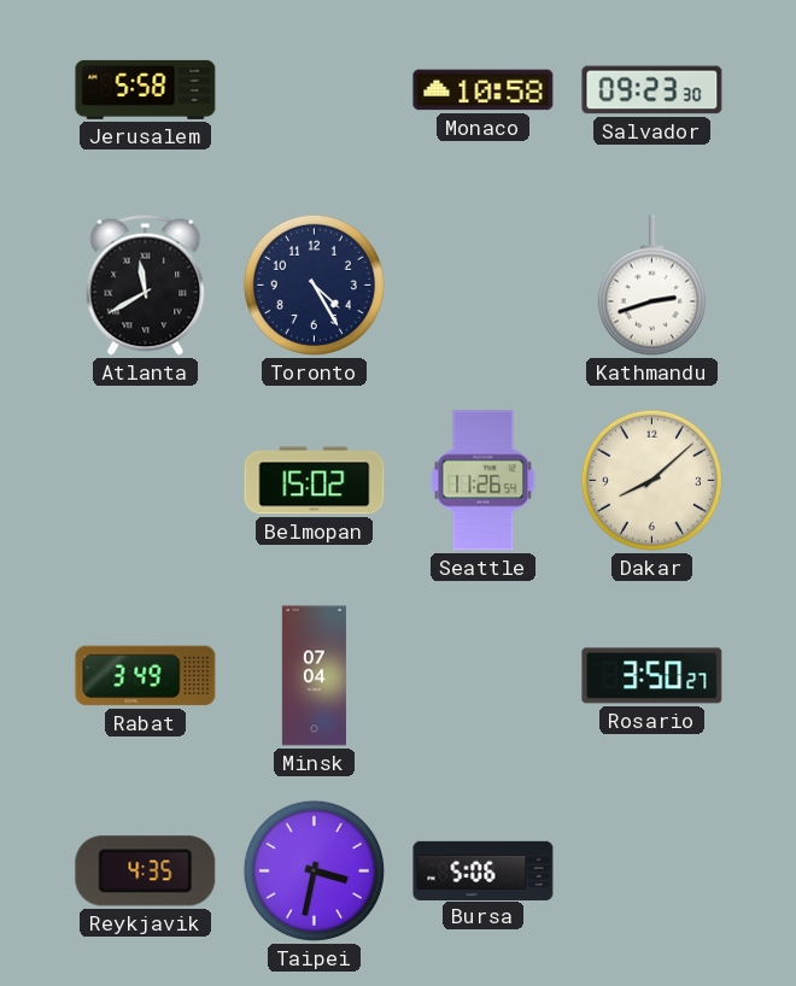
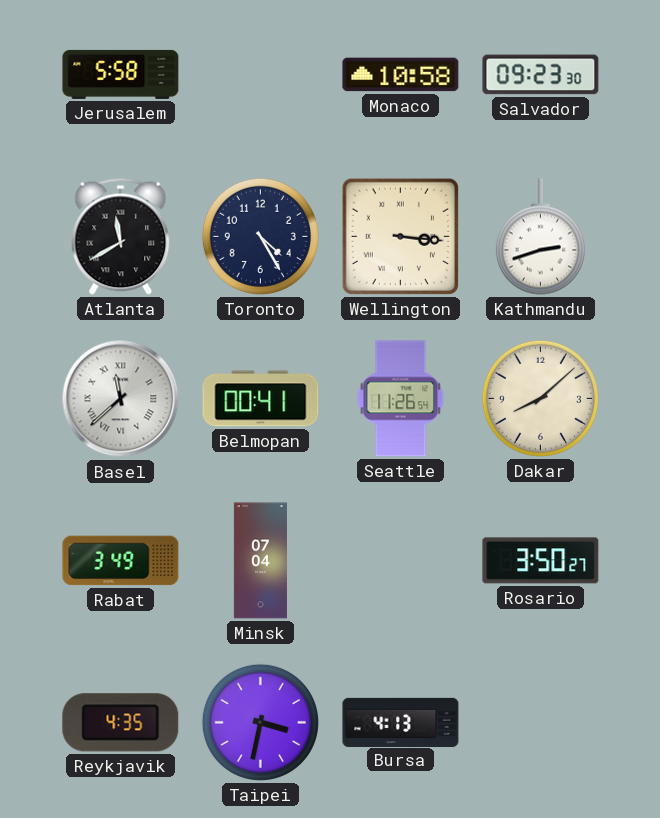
Wellington: none -> 3:16
Basel: none -> 11:38
Belmopan: 15:02 -> 00:41
Bursa: 5:06 -> 4:13
